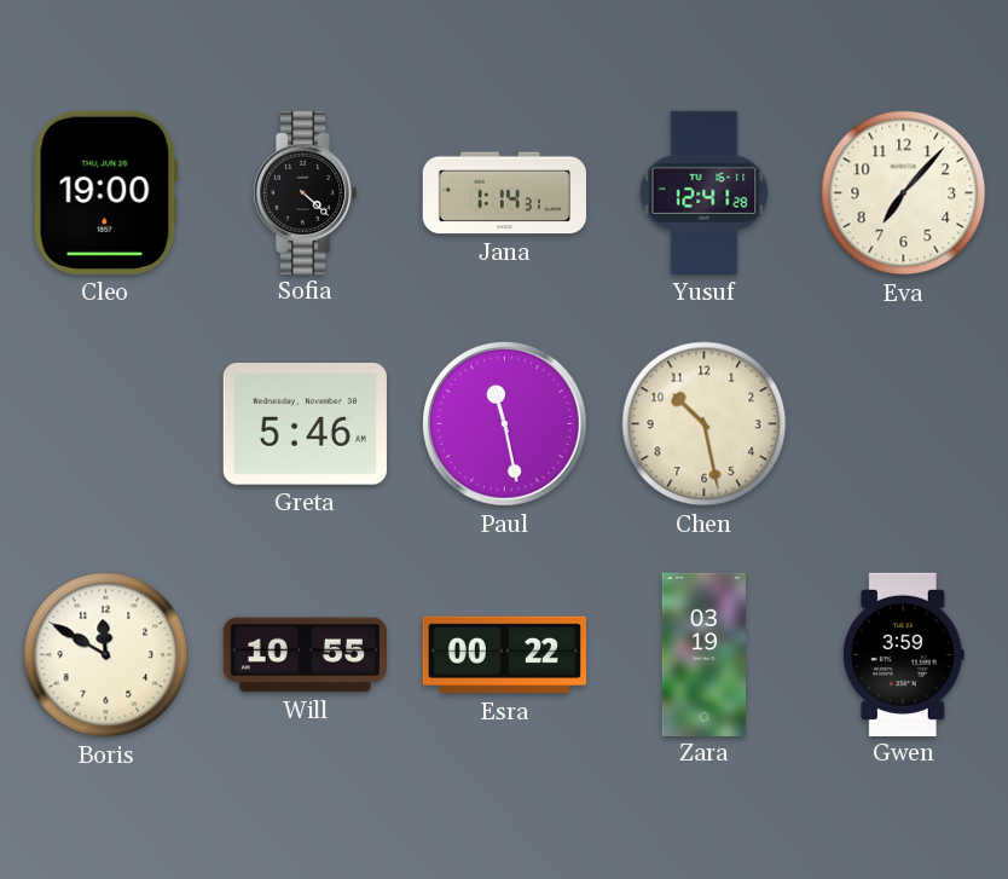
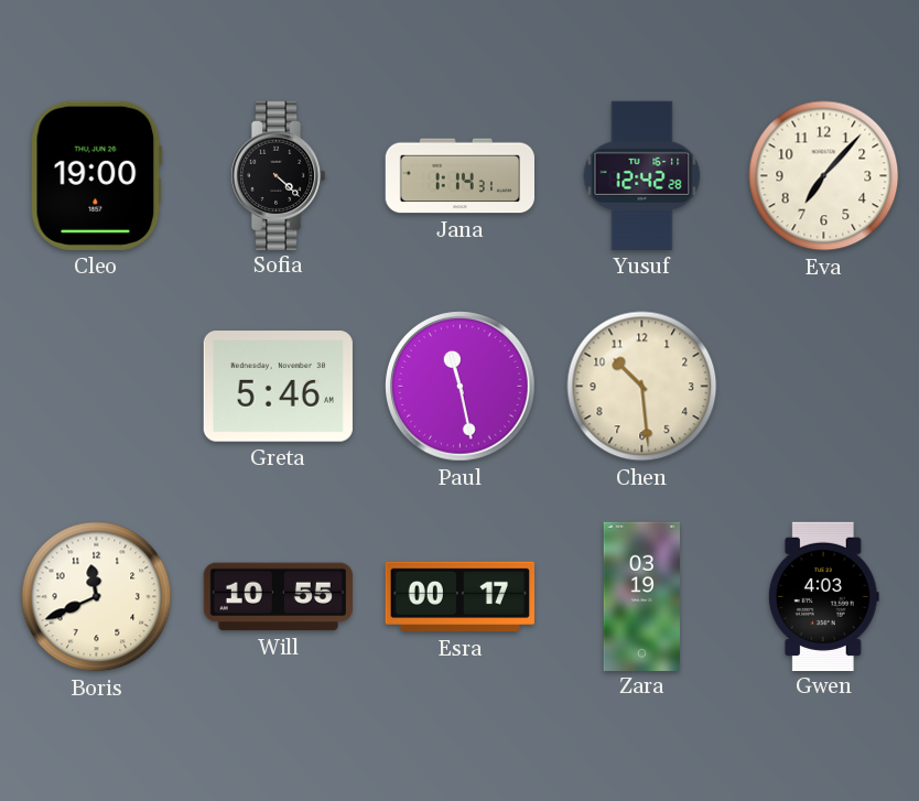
Yusuf: 12:41 -> 12:42
Chen: 10:28 -> 10:29
Boris: 11:50 -> 11:41
Esra: 00:22 -> 00:17
Gwen: 3:59 -> 4:03
